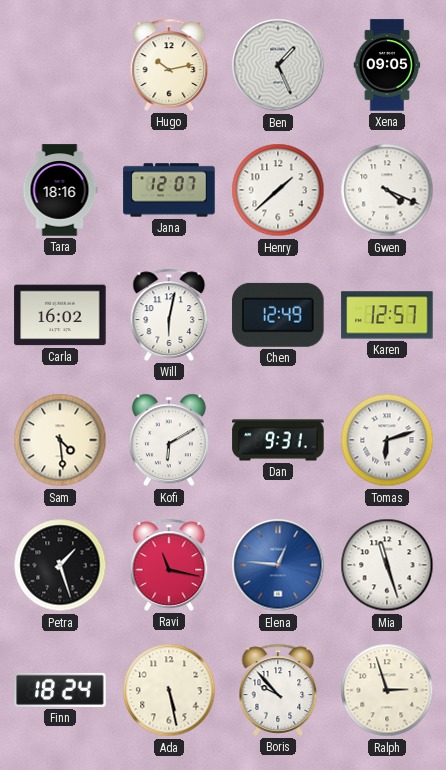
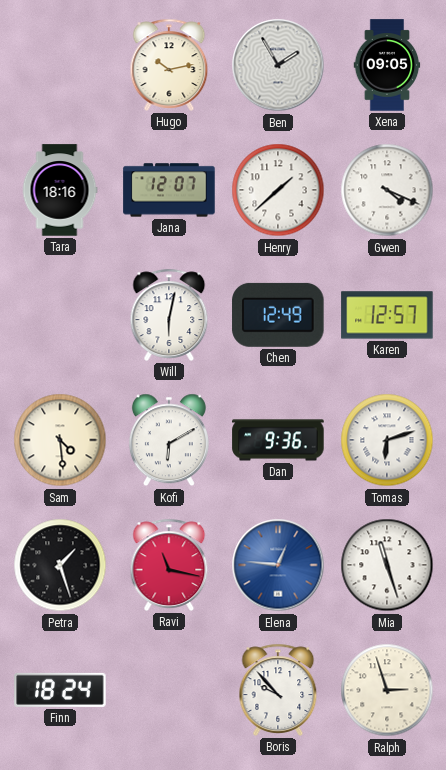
Ben: 1:26 -> 1:55
Carla: 16:02 -> none
Dan: 9:31 -> 9:36
Ada: 5:28 -> none
